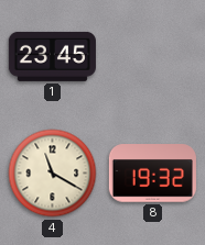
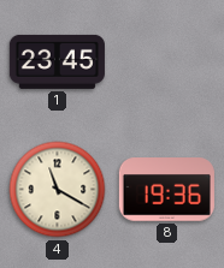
8: 19:32 -> 19:36
